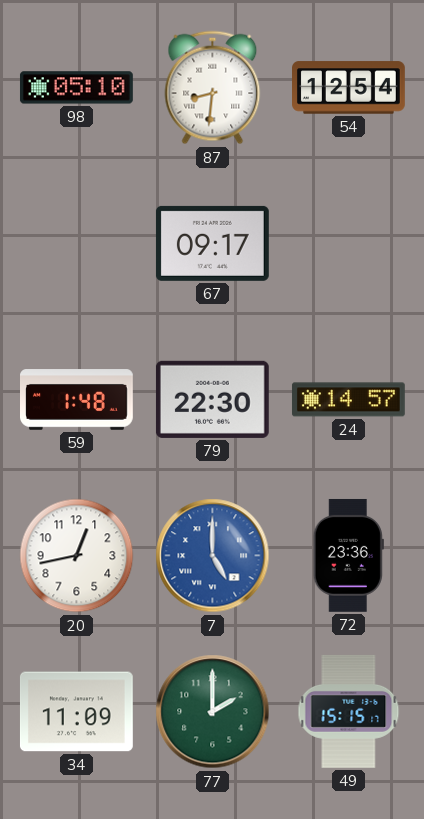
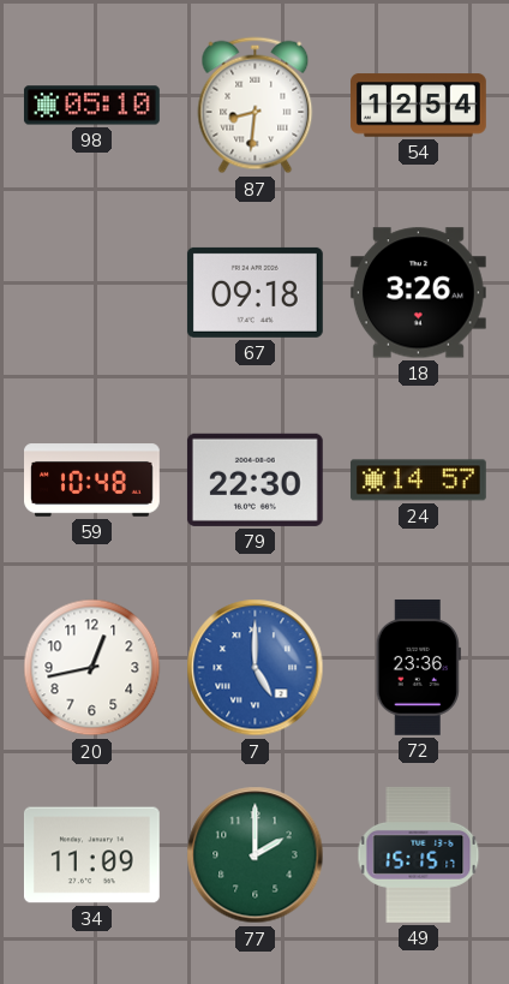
67: 09:17 -> 09:18
18: none -> 3:26
59: 1:48 -> 10:48
